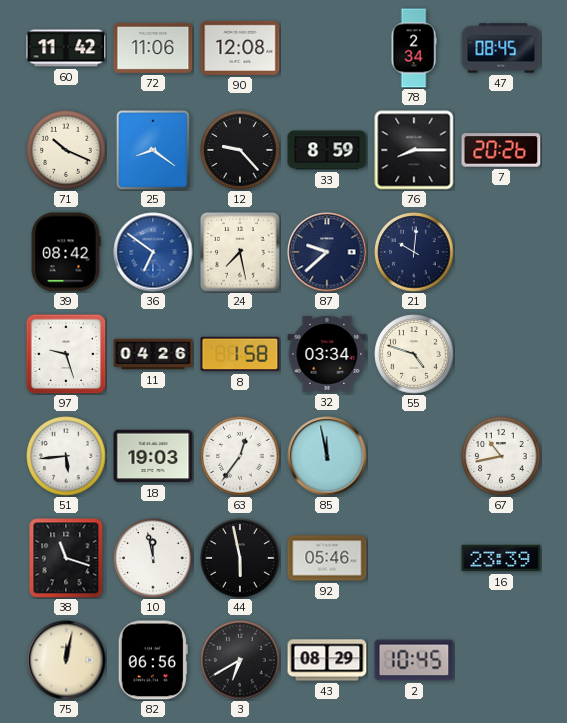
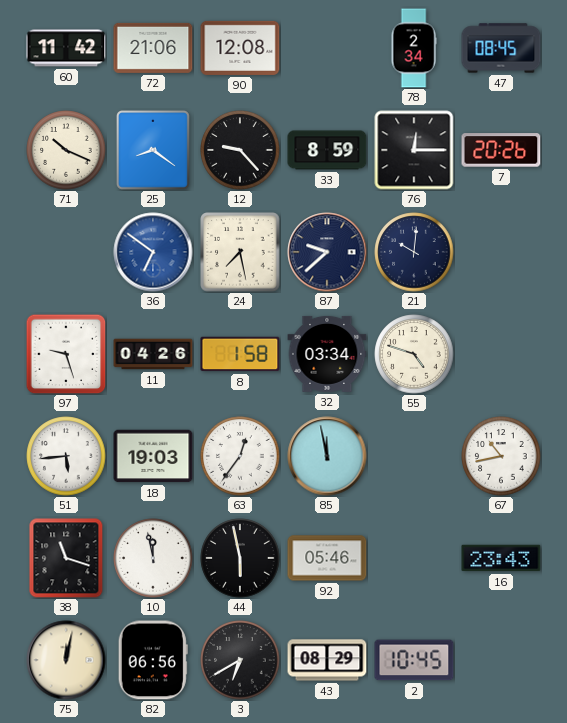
72: 11:06 -> 21:06
76: 8:15 -> 12:15
39: 08:42 -> none
16: 23:39 -> 23:43
